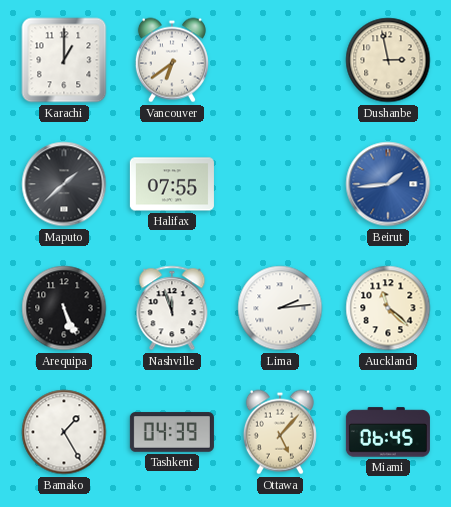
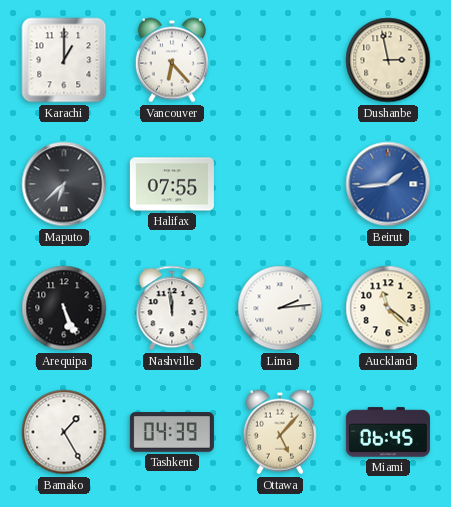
Vancouver: 6:39 -> 6:23
Maputo: 1:38 -> 6:38
Nashville: 11:57 -> 11:59
